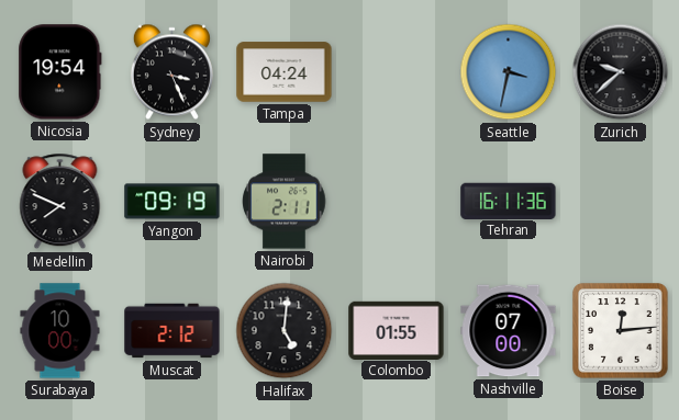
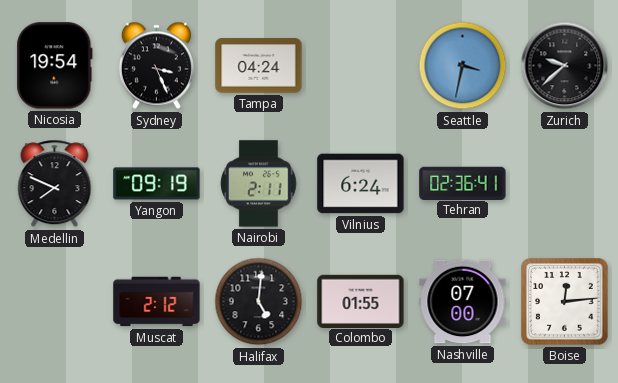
Vilnius: none -> 6:24
Tehran: 16:11 -> 02:36
Surabaya: 10:00 -> none
